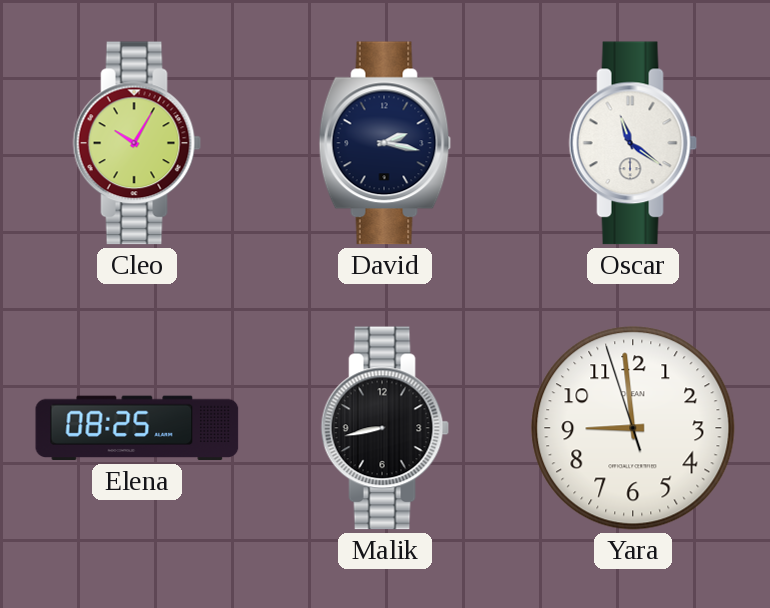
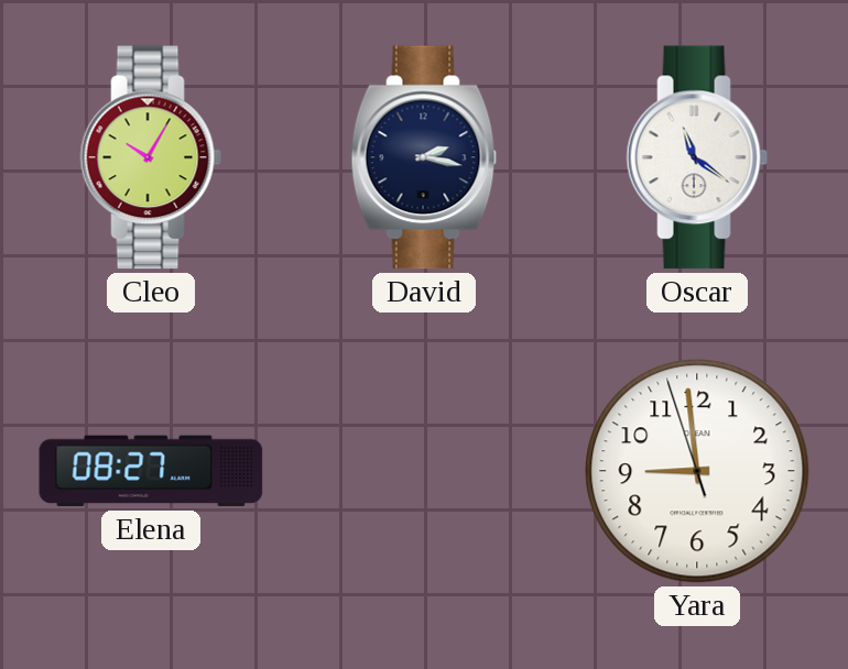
Elena: 08:25 -> 08:27
Malik: 8:43 -> none
